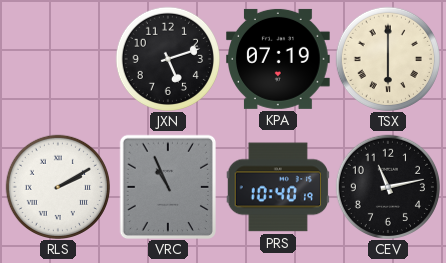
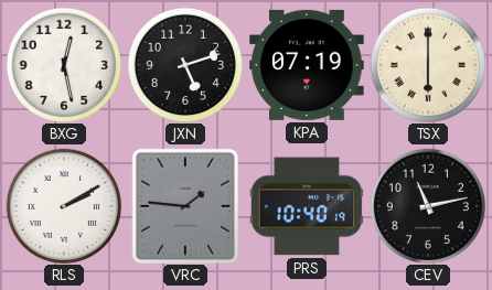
BXG: none -> 12:28
VRC: 10:56 -> 1:46
